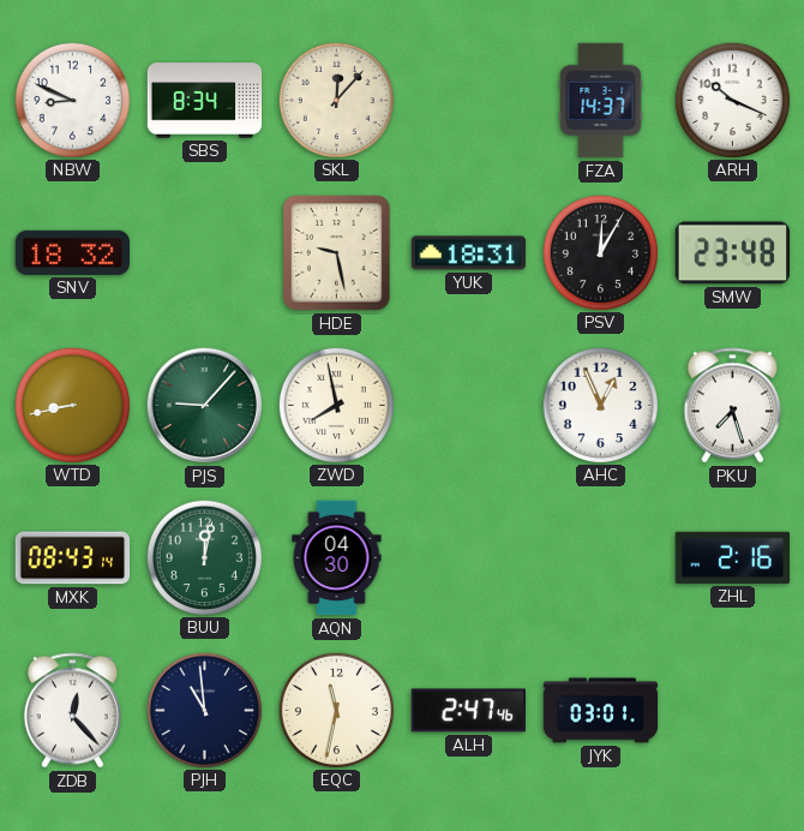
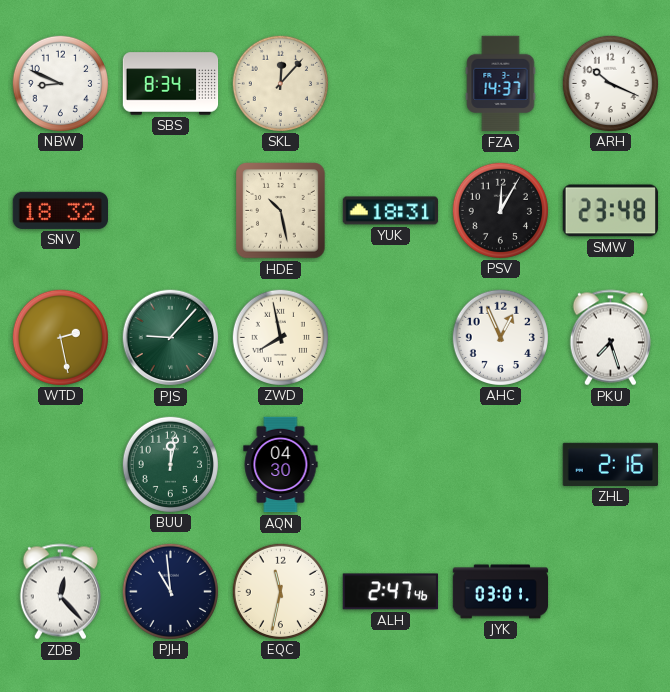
HDE: 9:28 -> 10:28
WTD: 8:43 -> 2:28
MXK: 08:43 -> none
